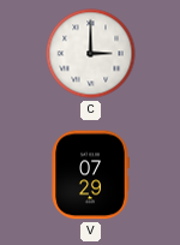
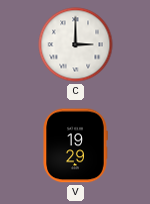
V: 07:29 -> 19:29
